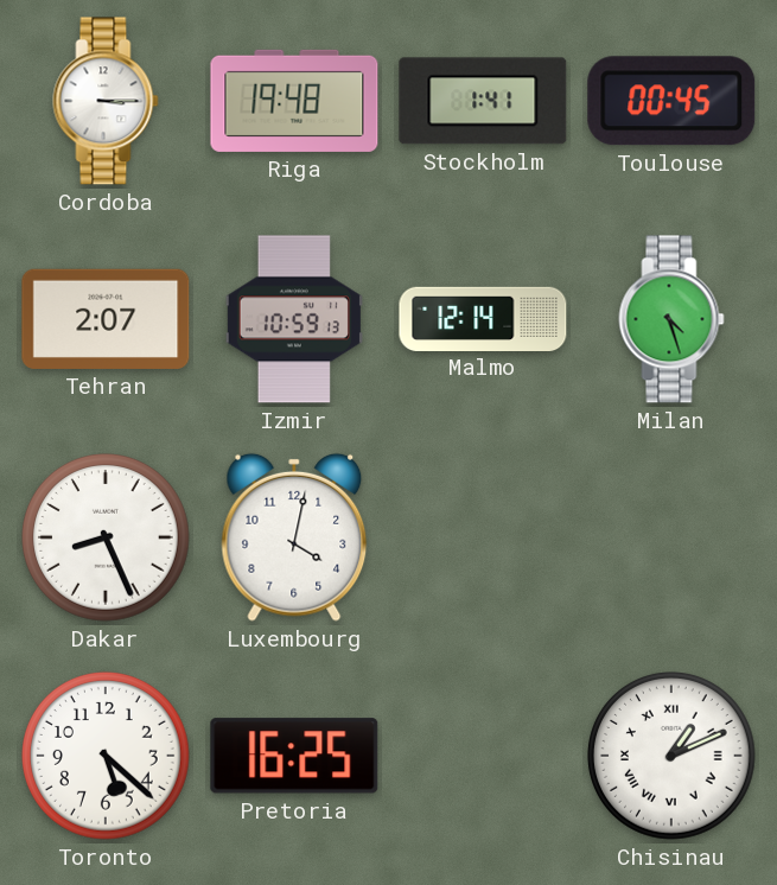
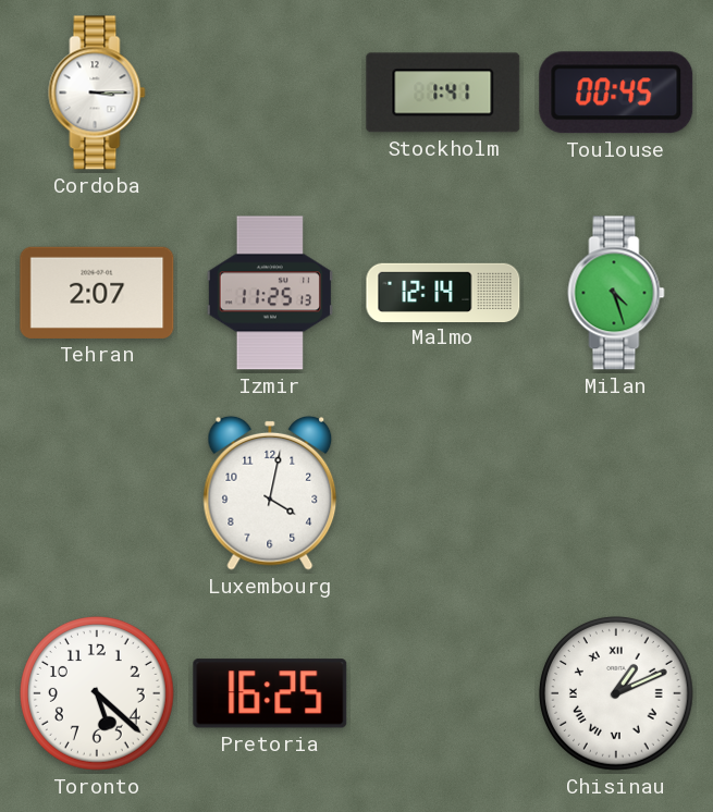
Riga: 19:48 -> none
Izmir: 10:59 -> 11:25
Dakar: 8:26 -> none
